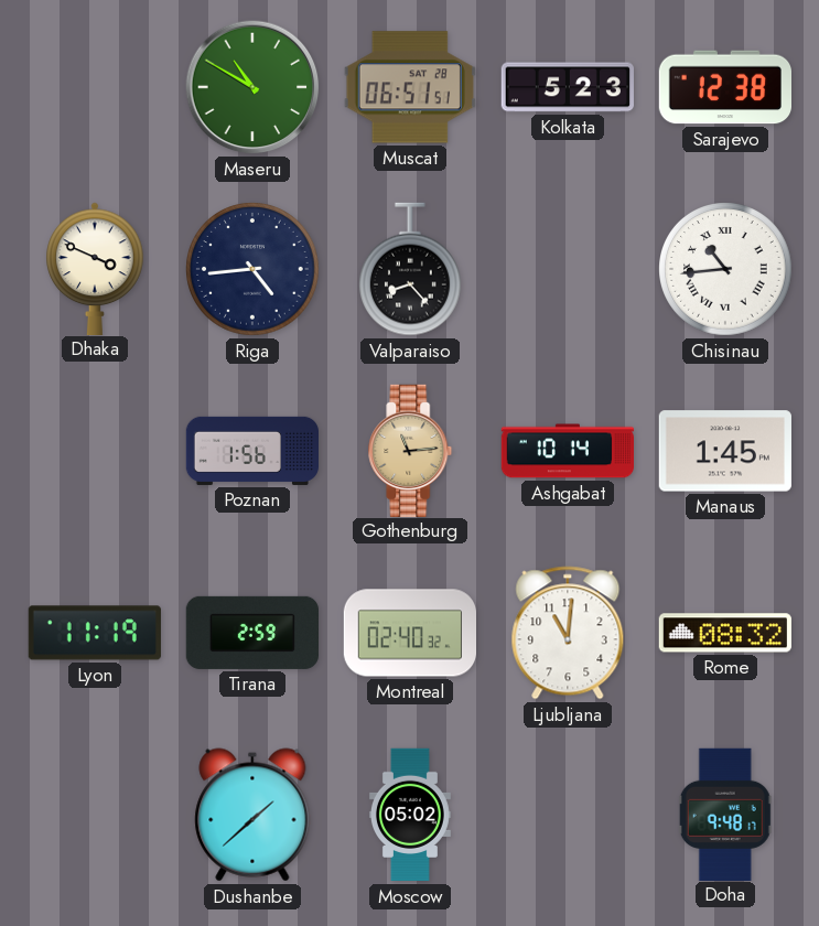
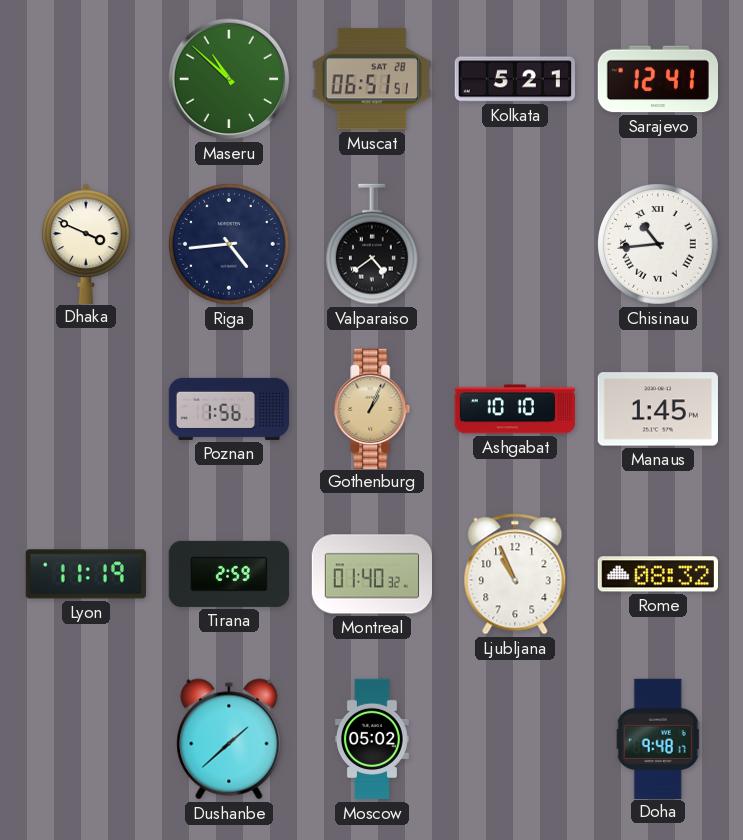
Maseru: 10:50 -> 10:52
Kolkata: 5:23 -> 5:21
Sarajevo: 12:38 -> 12:41
Valparaiso: 8:23 -> 4:39
Gothenburg: 11:14 -> 1:04
Ashgabat: 10:14 -> 10:10
Montreal: 02:40 -> 01:40
Ljubljana: 11:01 -> 10:56
